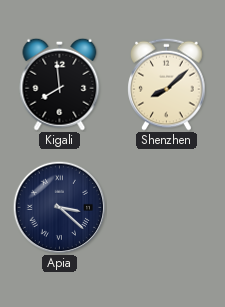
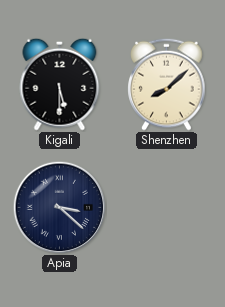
Kigali: 7:59 -> 5:30
